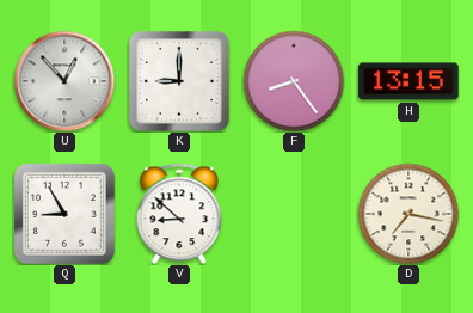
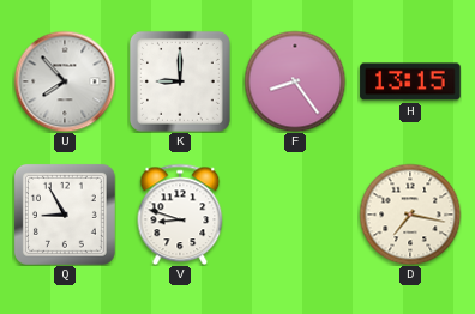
U: 12:53 -> 7:53
V: 8:52 -> 8:48
